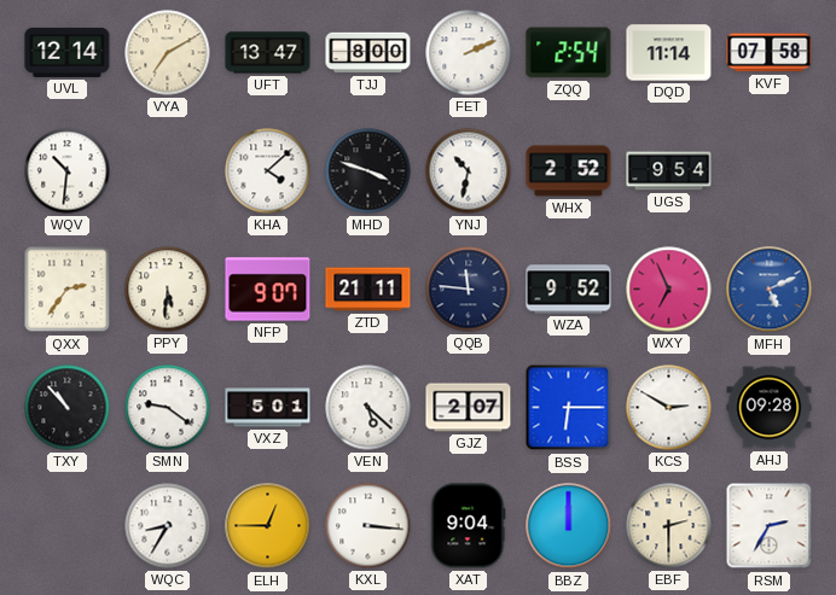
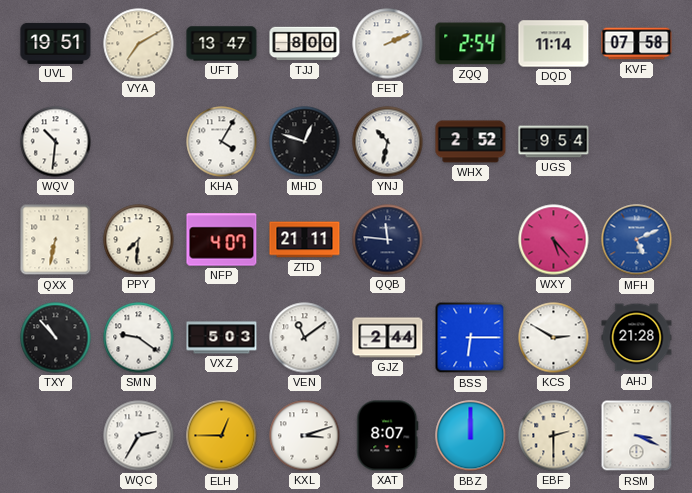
UVL: 12:14 -> 19:51
KHA: 4:08 -> 4:05
MHD: 3:48 -> 12:48
QXX: 2:36 -> 6:32
PPY: 5:31 -> 7:31
NFP: 9:07 -> 4:07
WZA: 9:52 -> none
WXY: 6:56 -> 5:23
VXZ: 5:01 -> 5:03
VEN: 5:22 -> 11:09
GJZ: 2:07 -> 2:44
AHJ: 09:28 -> 21:28
WQC: 8:35 -> 2:35
KXL: 3:16 -> 3:12
XAT: 9:04 -> 8:07
RSM: 2:35 -> 3:19
